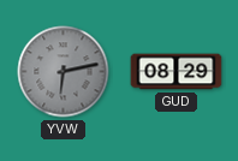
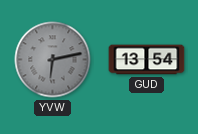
GUD: 08:29 -> 13:54
